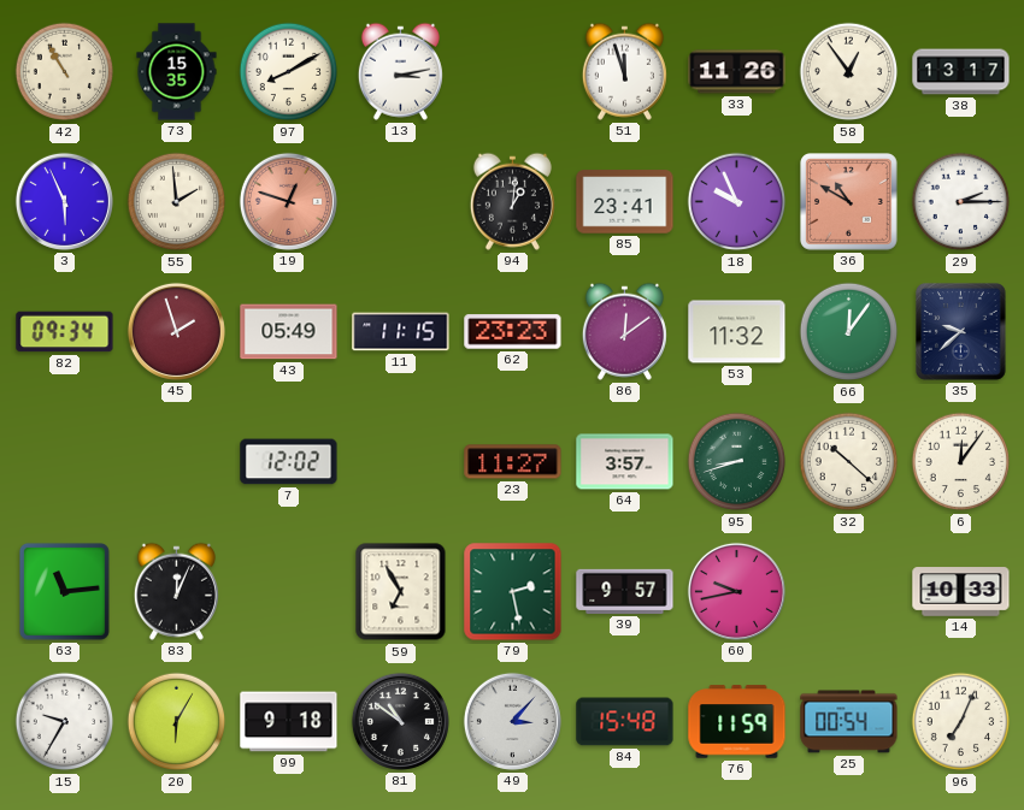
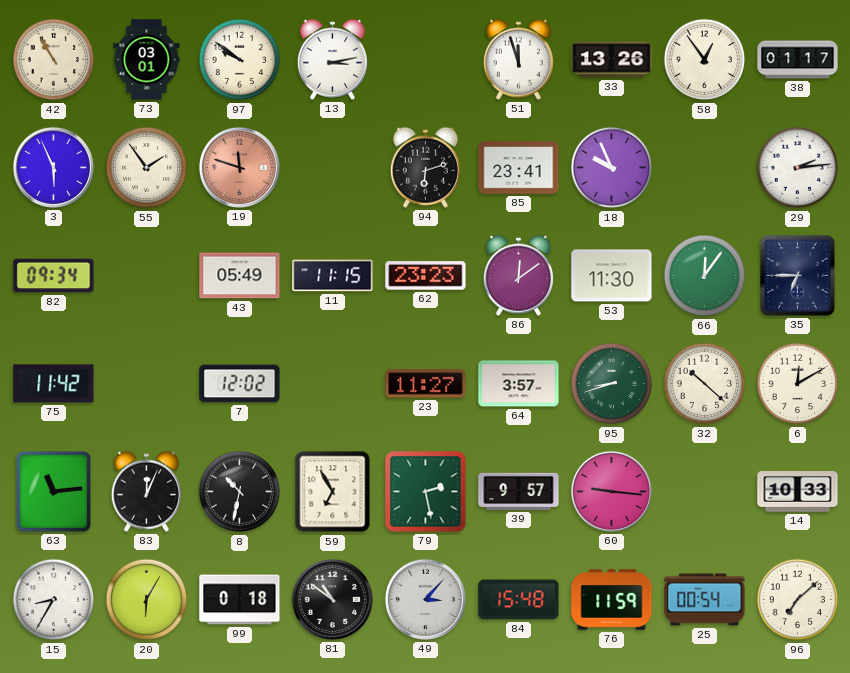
73: 15:35 -> 03:01
97: 8:10 -> 9:51
33: 11:26 -> 13:26
38: 13:17 -> 01:17
55: 1:59 -> 1:54
19: 12:48 -> 11:48
94: 1:01 -> 6:12
36: 10:50 -> none
29: 2:15 -> 2:14
45: 1:57 -> none
53: 11:32 -> 11:30
35: 9:38 -> 6:45
75: none -> 11:42
6: 12:06 -> 12:10
8: none -> 10:32
60: 9:43 -> 9:16
15: 9:35 -> 8:35
99: 9:18 -> 0:18
96: 7:04 -> 7:08
